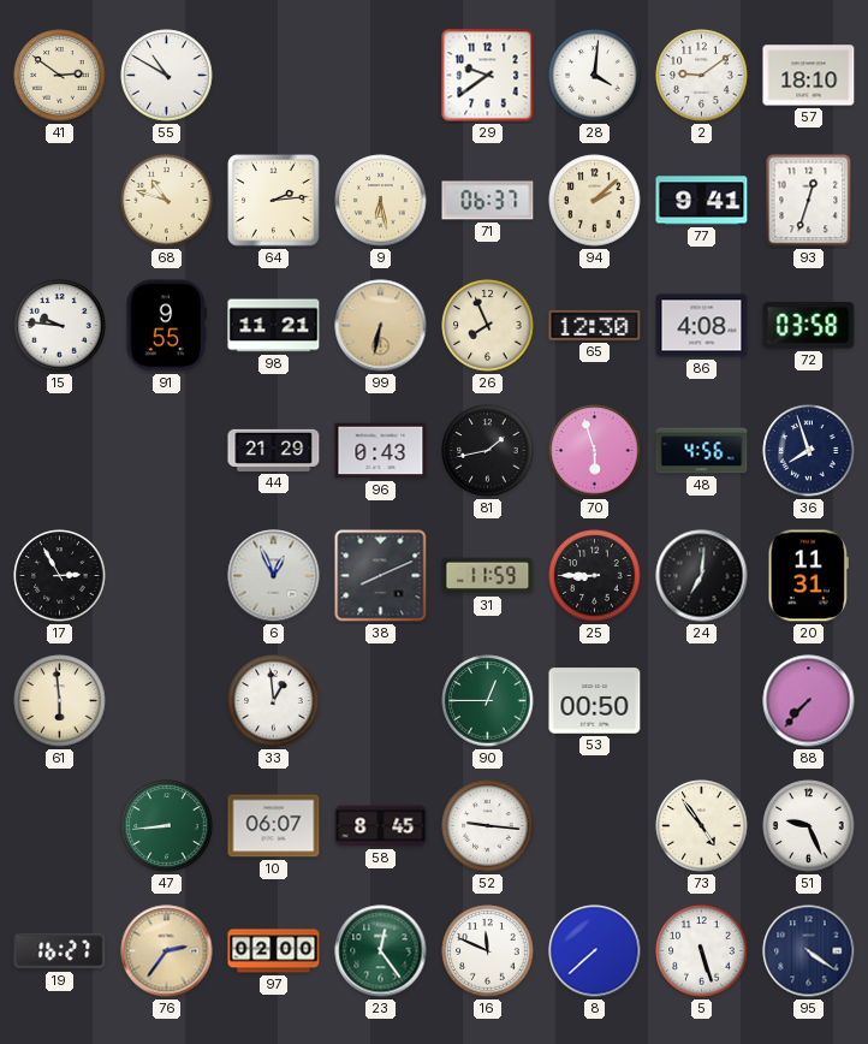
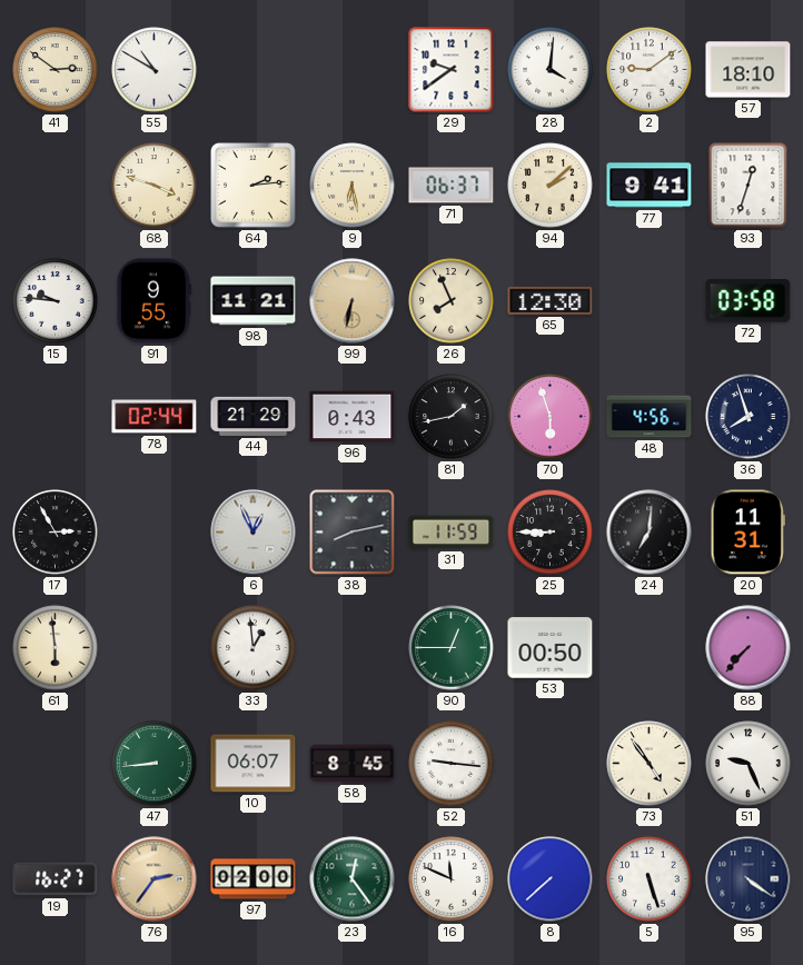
68: 10:48 -> 3:48
86: 4:08 -> none
78: none -> 02:44
38: 8:11 -> 8:13
